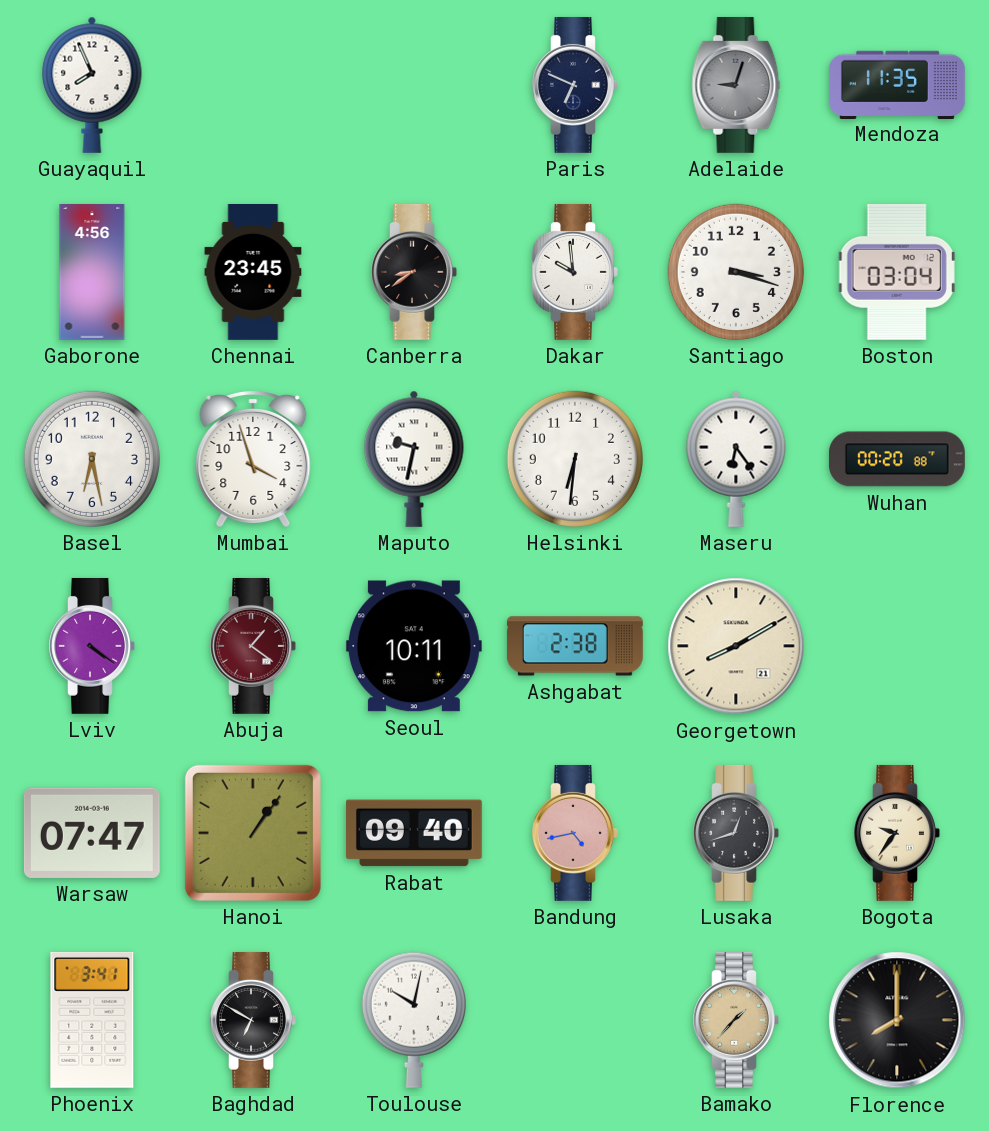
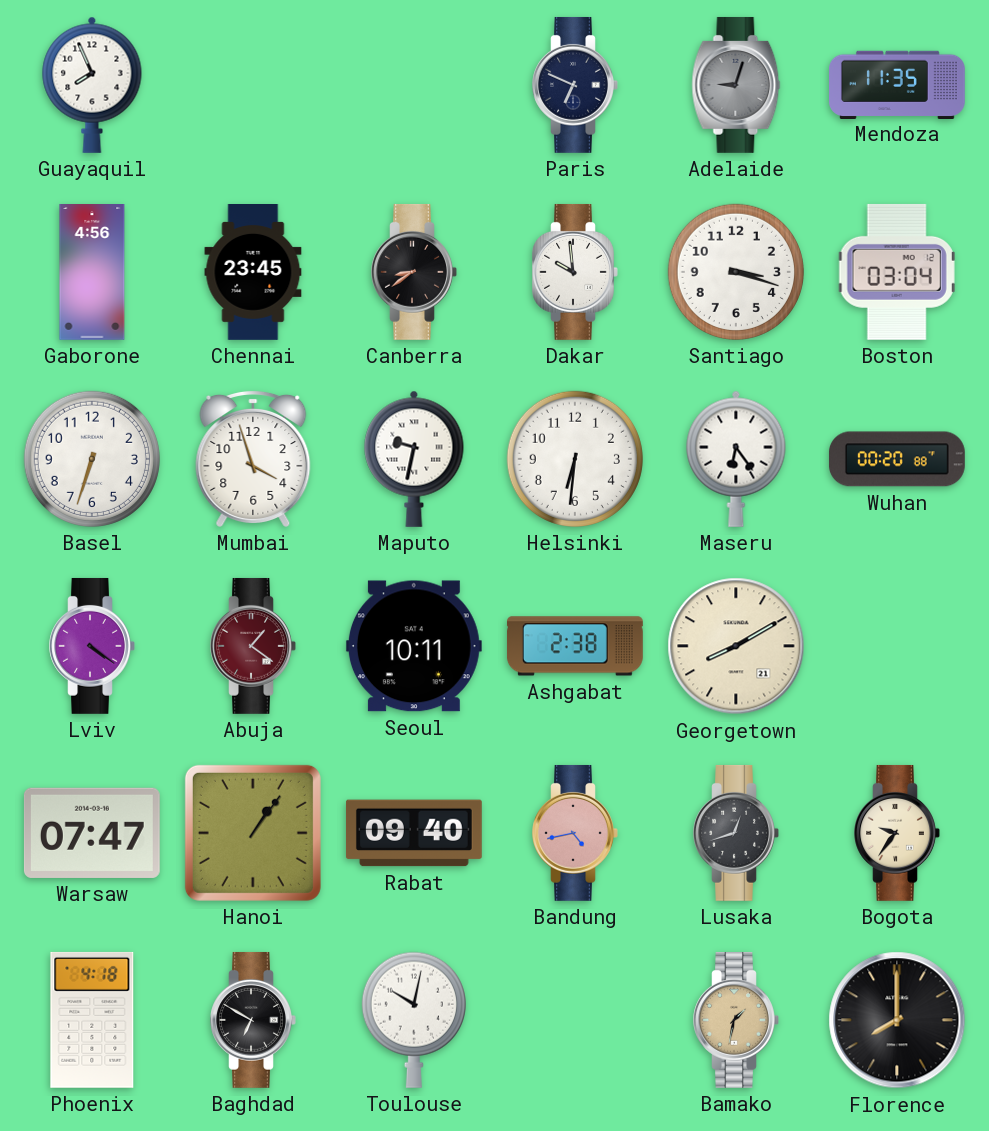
Basel: 6:28 -> 6:33
Phoenix: 3:41 -> 4:18
Bamako: 1:37 -> 1:32
